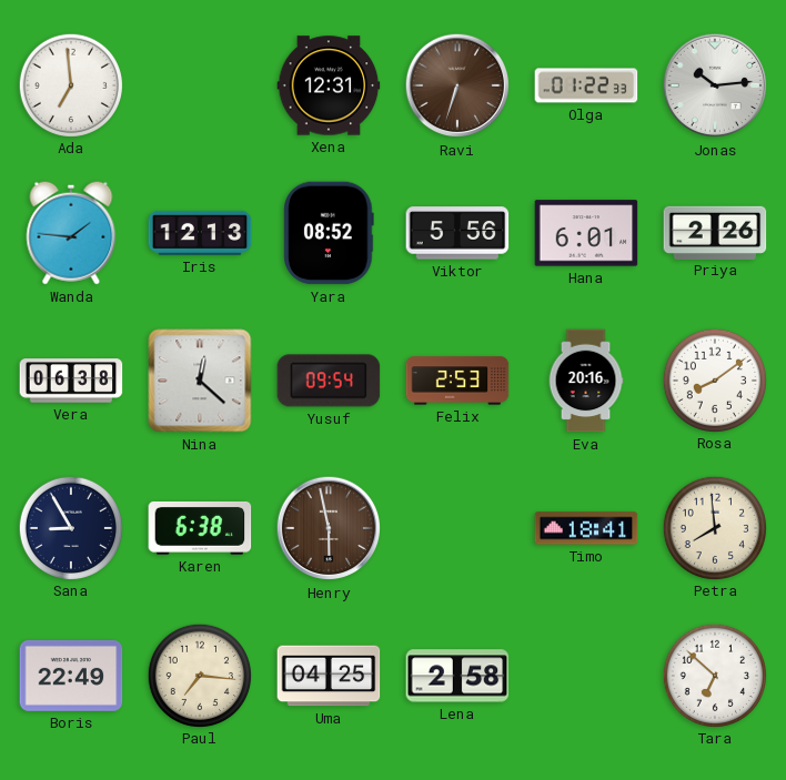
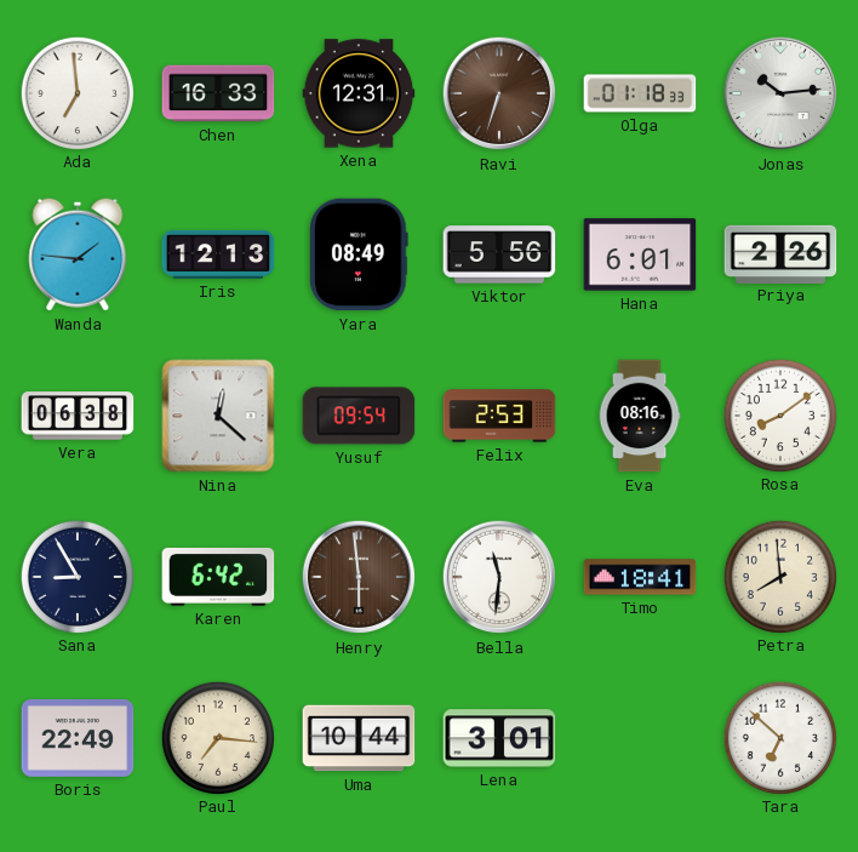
Chen: none -> 16:33
Olga: 01:22 -> 01:18
Yara: 08:52 -> 08:49
Eva: 20:16 -> 08:16
Karen: 6:38 -> 6:42
Henry: 5:58 -> 5:59
Bella: none -> 11:31
Uma: 04:25 -> 10:44
Lena: 2:58 -> 3:01
